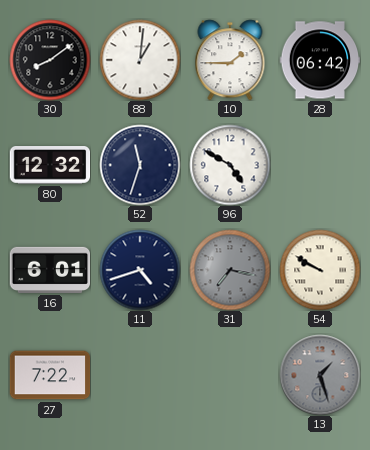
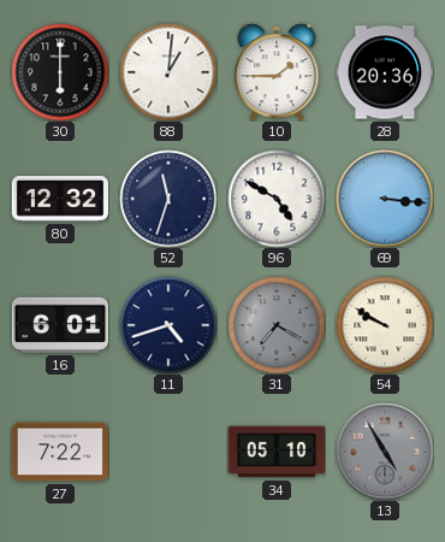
30: 8:09 -> 6:00
28: 06:42 -> 20:36
69: none -> 3:16
31: 7:17 -> 7:20
34: none -> 05:10
13: 1:27 -> 4:55
